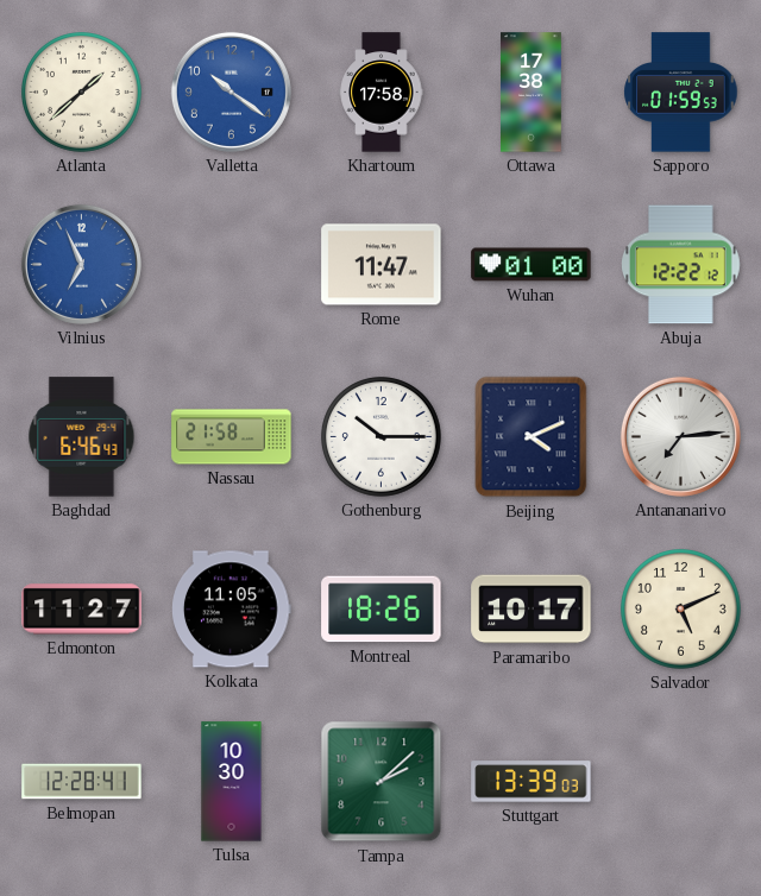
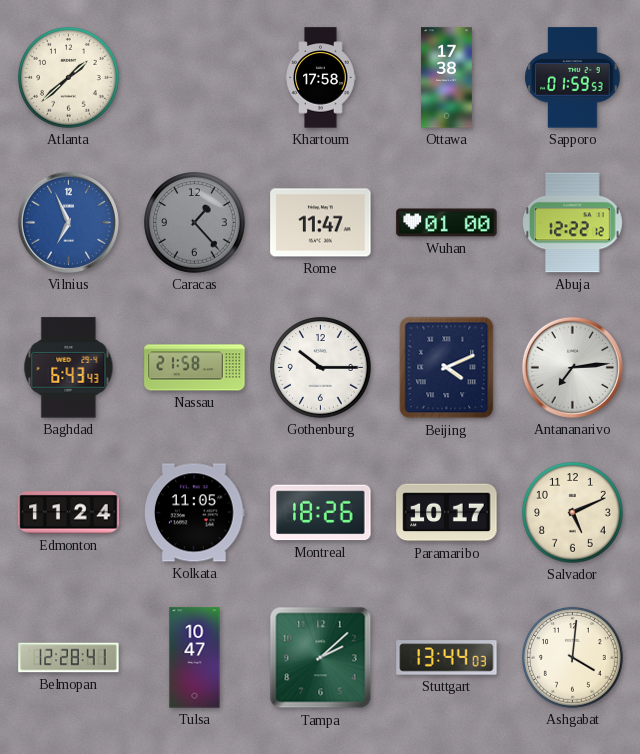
Valletta: 10:21 -> none
Caracas: none -> 1:23
Baghdad: 6:46 -> 6:43
Edmonton: 11:27 -> 11:24
Tulsa: 10:30 -> 10:47
Stuttgart: 13:39 -> 13:44
Ashgabat: none -> 4:01
